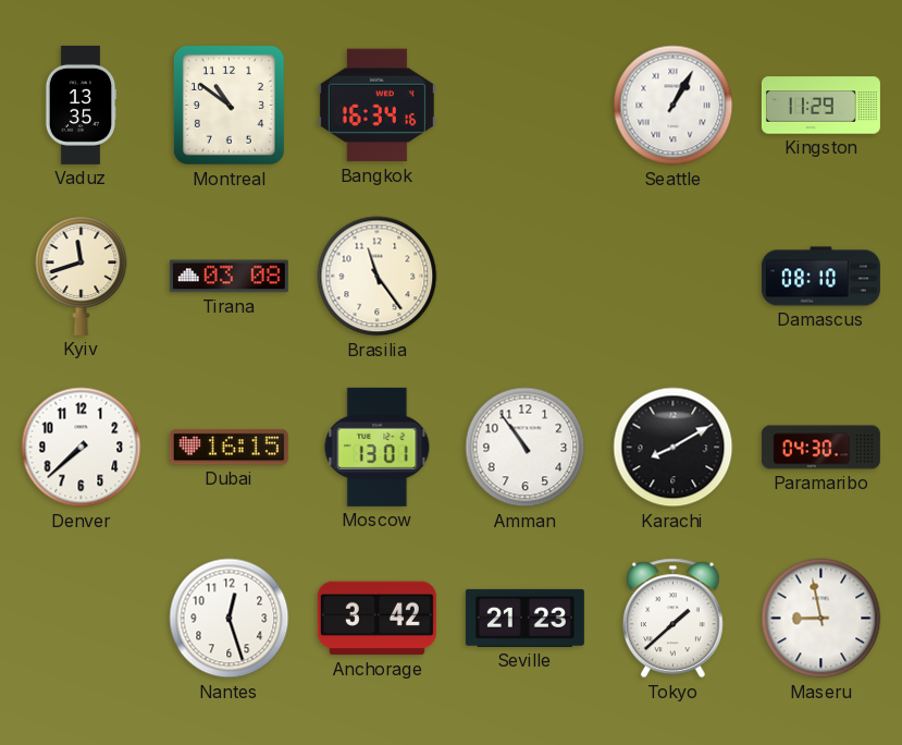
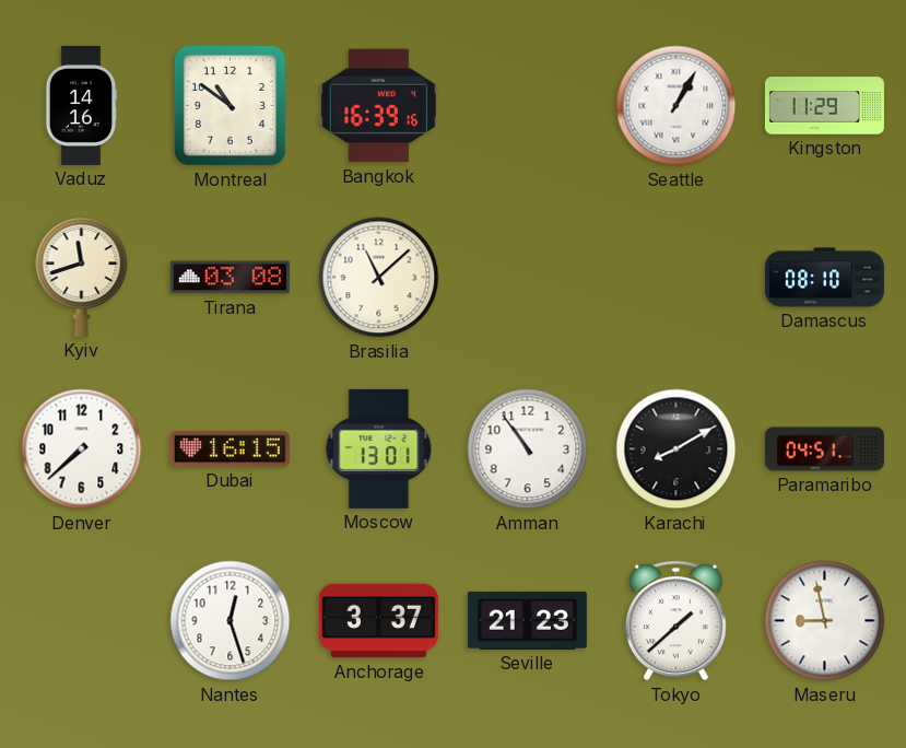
Vaduz: 13:35 -> 14:16
Bangkok: 16:34 -> 16:39
Brasilia: 11:24 -> 11:08
Paramaribo: 04:30 -> 04:51
Anchorage: 3:42 -> 3:37
